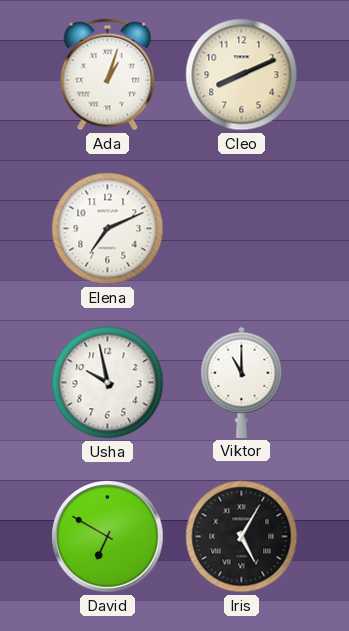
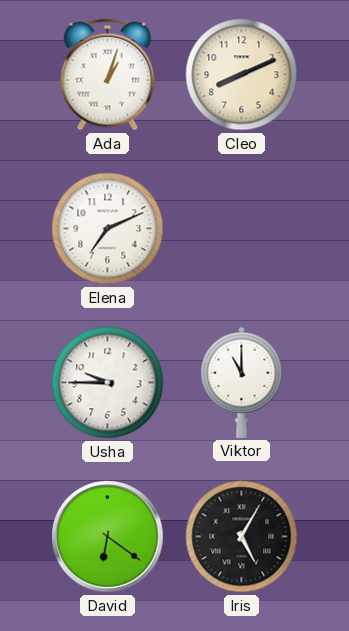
Usha: 9:58 -> 9:45
David: 6:50 -> 6:21
